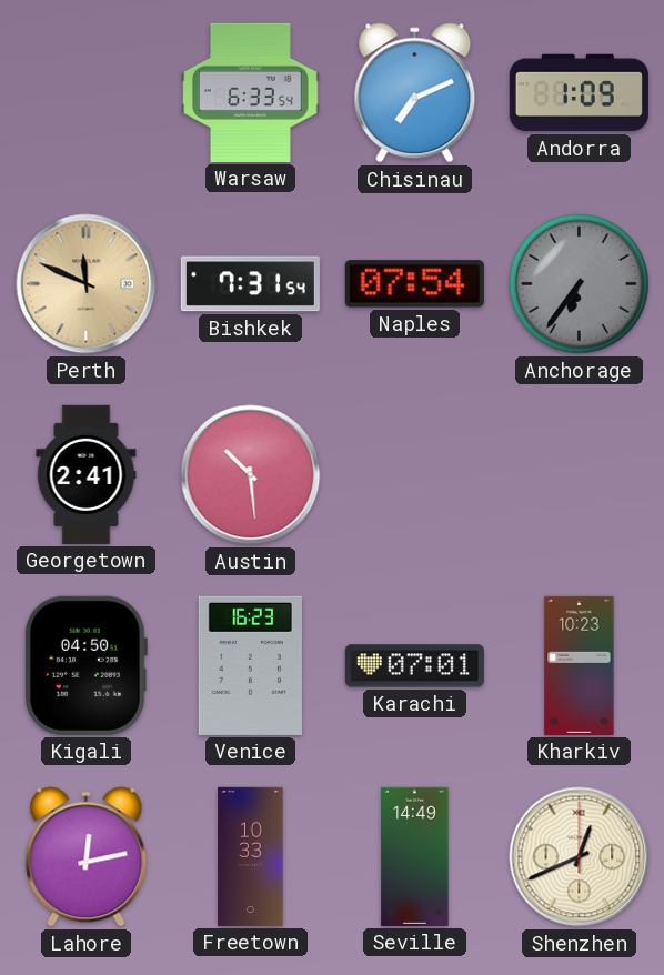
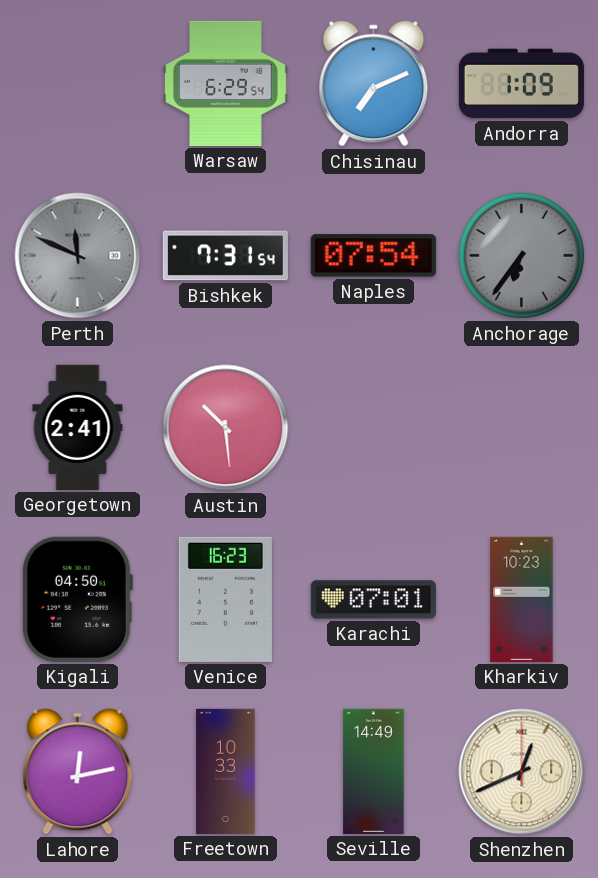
Warsaw: 6:33 -> 6:29
Perth dial: champagne -> grey
